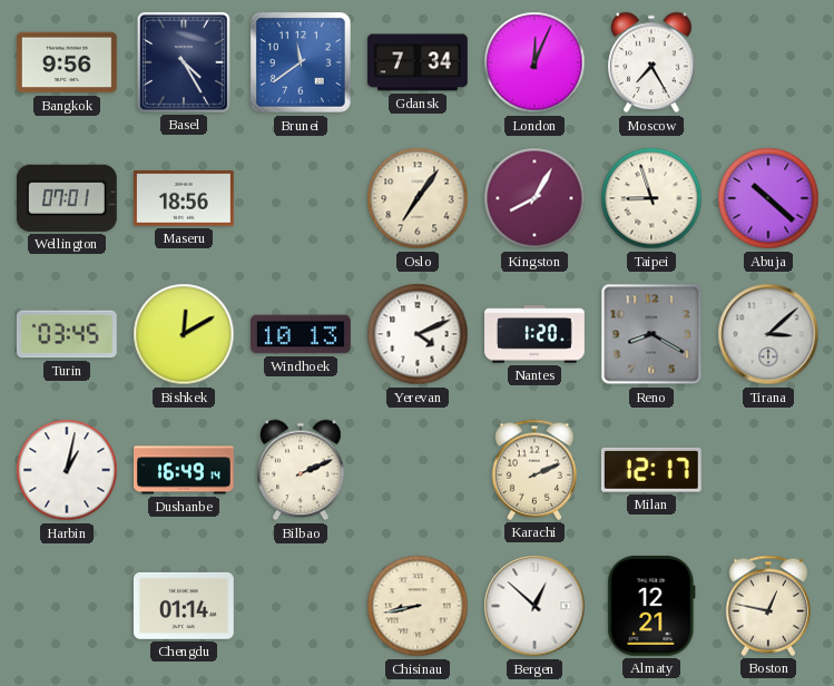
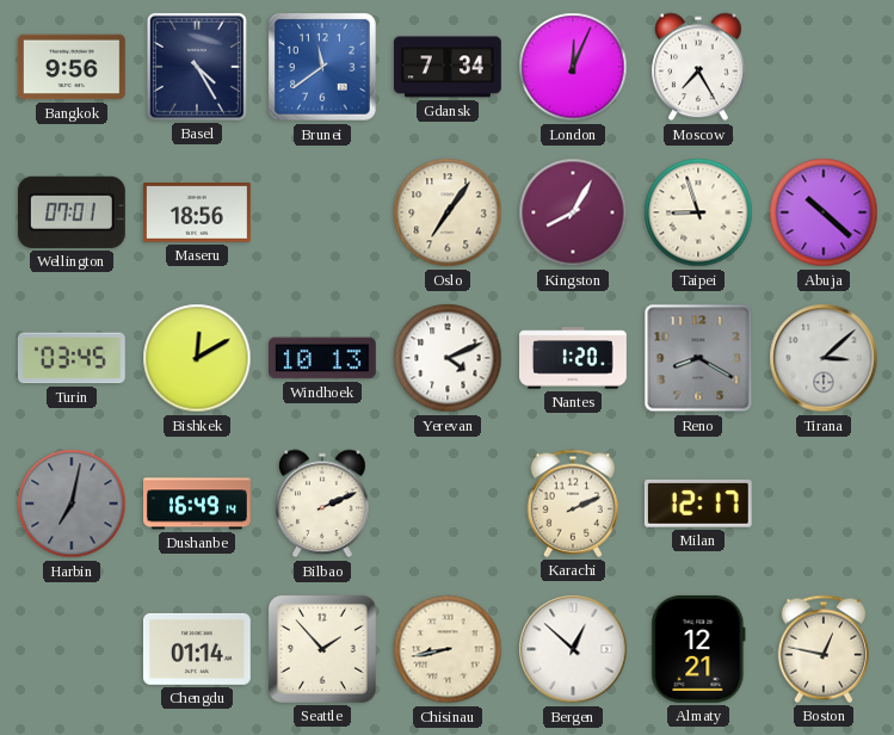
Harbin: 1:02 -> 7:02
Harbin dial: white -> grey
Seattle: none -> 1:53
